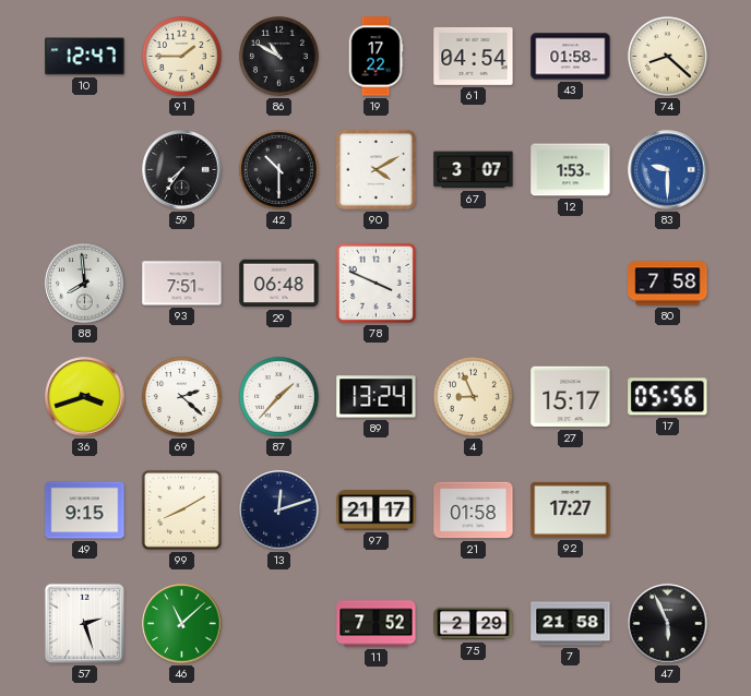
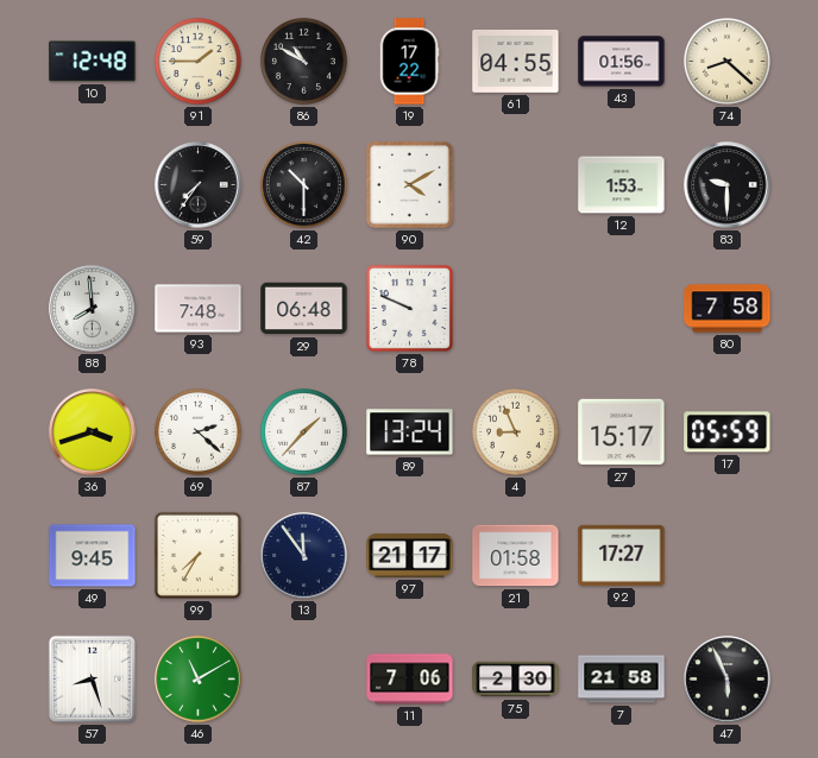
10: 12:47 -> 12:48
61: 04:54 -> 04:55
43: 01:58 -> 01:56
67: 3:07 -> none
83 dial: blue -> black
93: 7:51 -> 7:48
78: 3:49 -> 9:49
17: 05:56 -> 05:59
49: 9:15 -> 9:45
99: 8:10 -> 7:35
13: 12:12 -> 11:54
57: 2:27 -> 8:27
46: 11:08 -> 11:10
11: 7:52 -> 7:06
75: 2:29 -> 2:30
